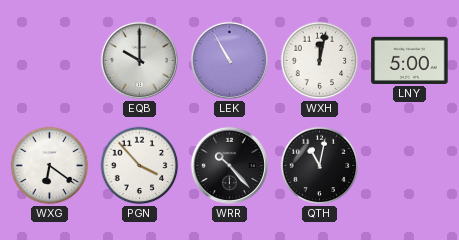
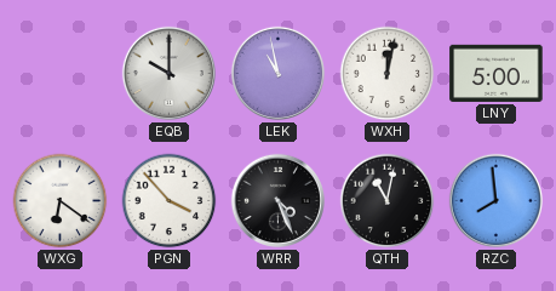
LEK: 10:55 -> 10:58
WRR: 10:23 -> 4:26
RZC: none -> 7:59
